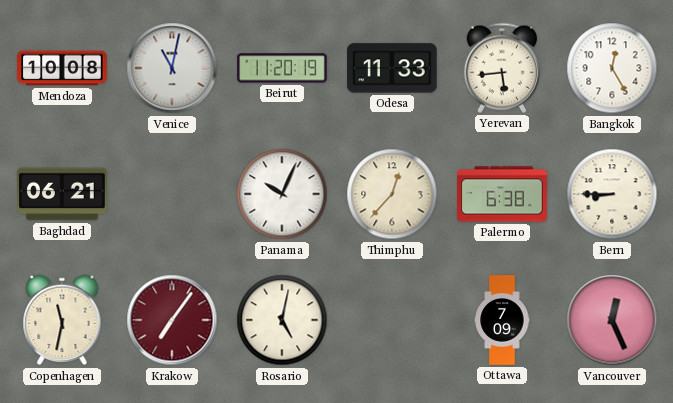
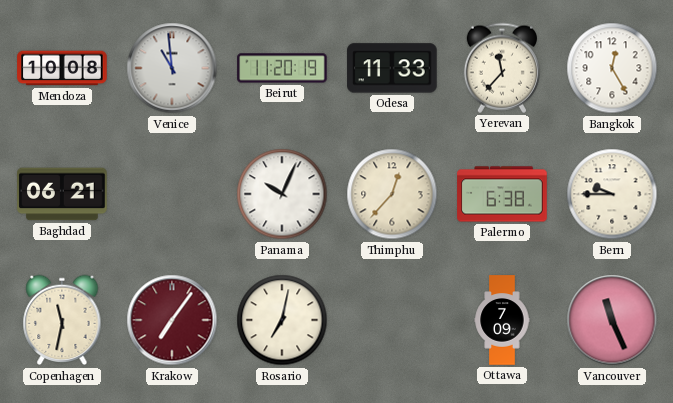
Venice: 11:02 -> 10:59
Yerevan: 5:44 -> 11:37
Bern: 8:45 -> 9:45
Rosario: 5:02 -> 7:02
Vancouver: 12:26 -> 11:26
